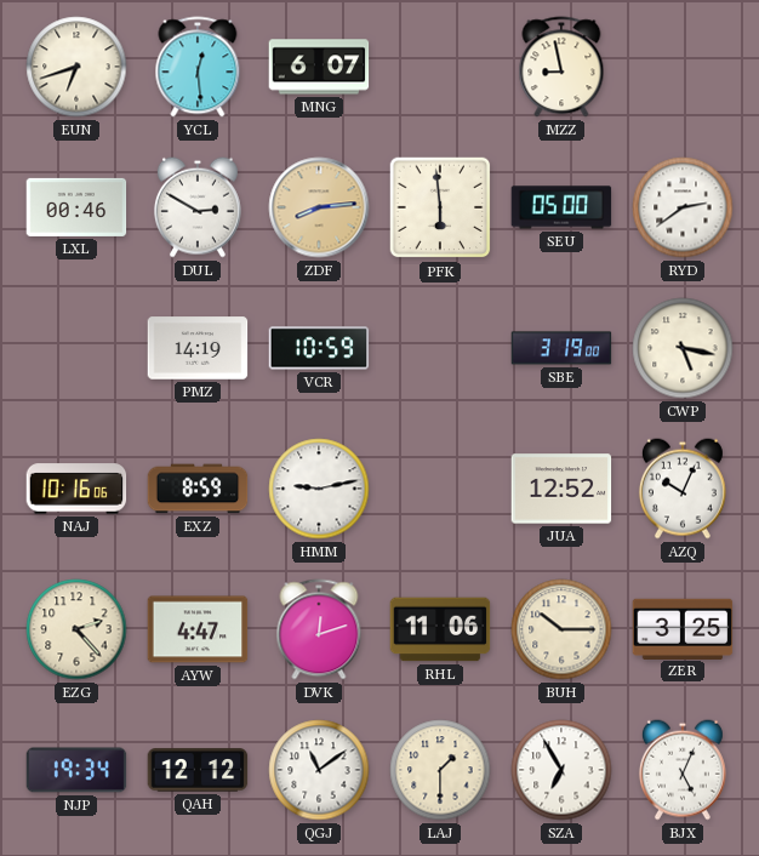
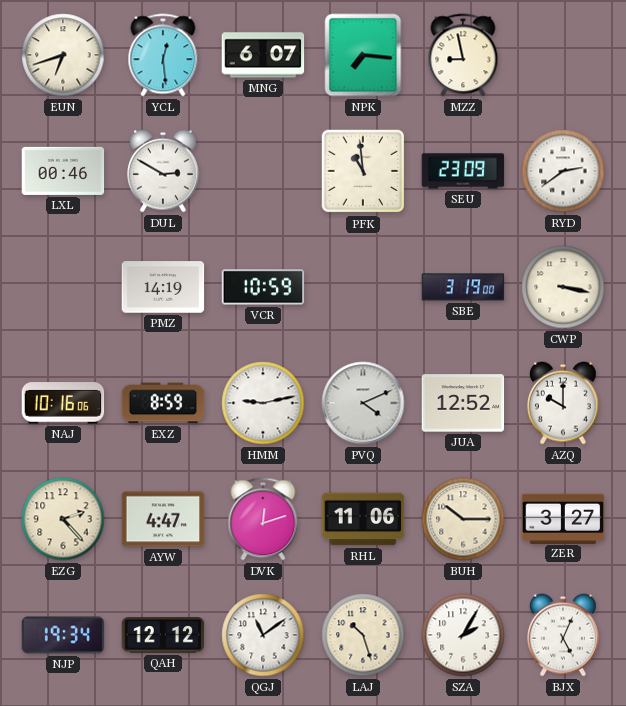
NPK: none -> 7:16
ZDF: 8:14 -> none
PFK: 5:59 -> 10:59
SEU: 05:00 -> 23:09
CWP: 5:17 -> 3:17
PVQ: none -> 4:11
AZQ: 10:04 -> 10:00
ZER: 3:25 -> 3:27
LAJ: 1:30 -> 10:27
SZA: 6:55 -> 2:05
